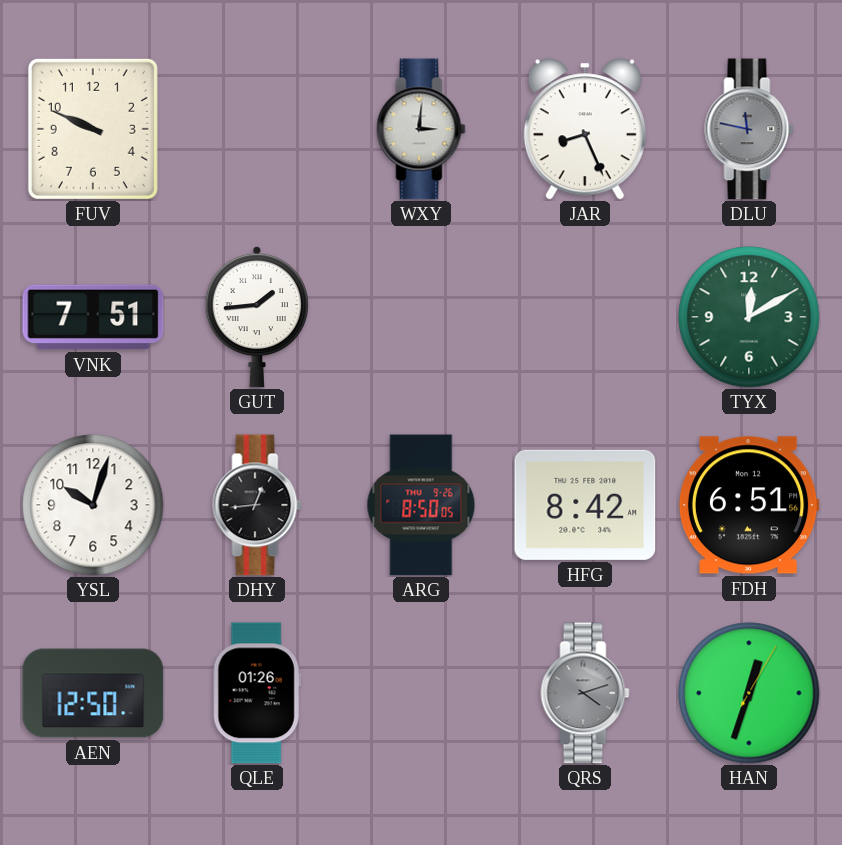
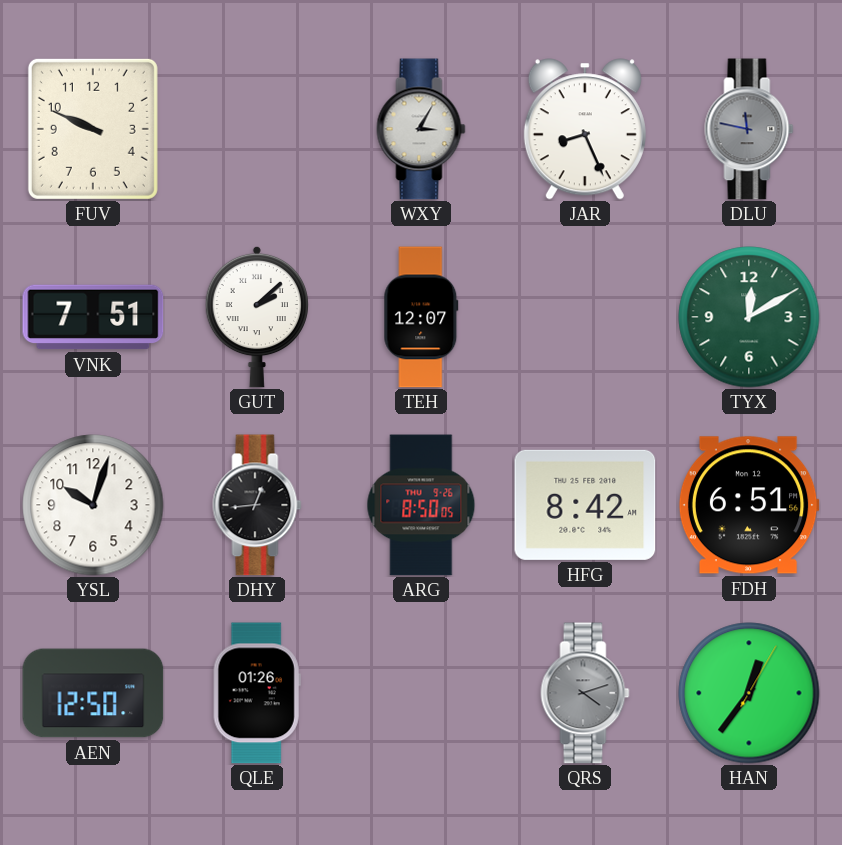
WXY: 3:01 -> 3:05
GUT: 1:44 -> 2:08
TEH: none -> 12:07
HAN: 12:33 -> 12:36
